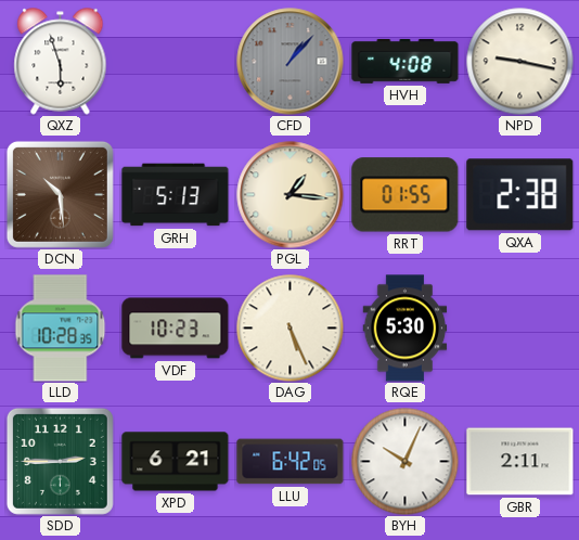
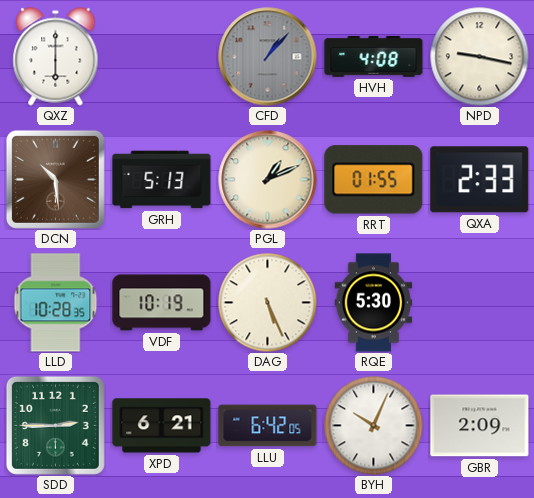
QXZ: 5:57 -> 6:00
PGL: 1:16 -> 1:11
QXA: 2:38 -> 2:33
VDF: 10:23 -> 10:19
GBR: 2:11 -> 2:09
